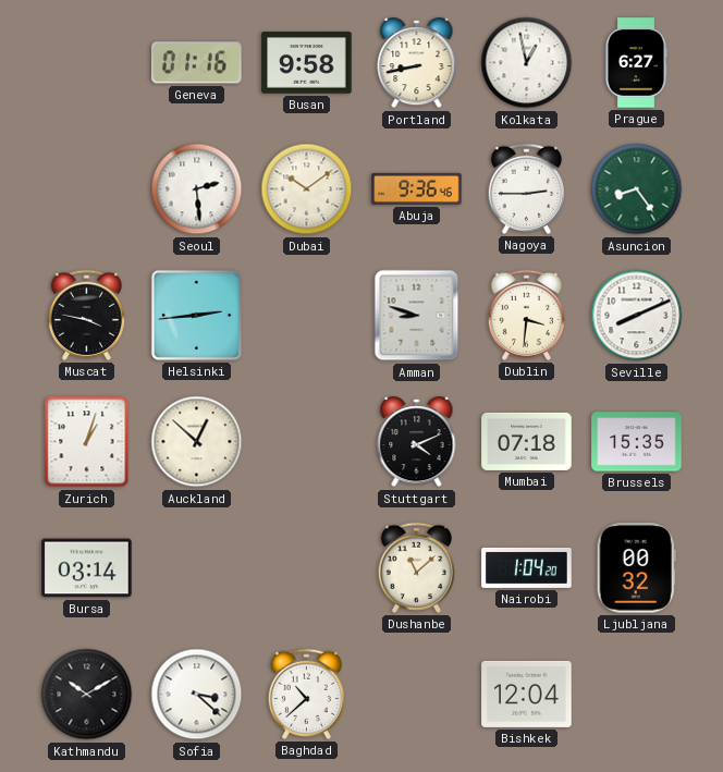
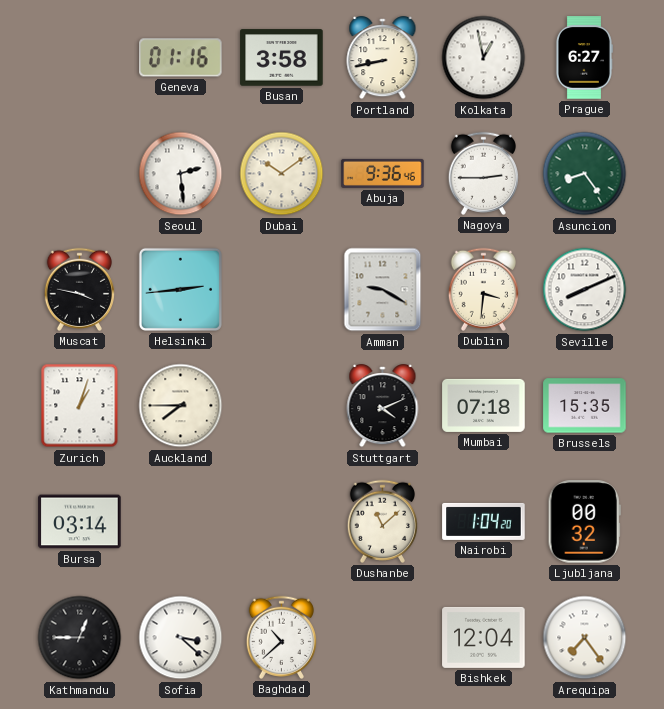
Busan: 9:58 -> 3:58
Amman: 8:48 -> 9:20
Auckland: 12:52 -> 7:45
Kathmandu: 10:10 -> 12:45
Arequipa: none -> 7:24
